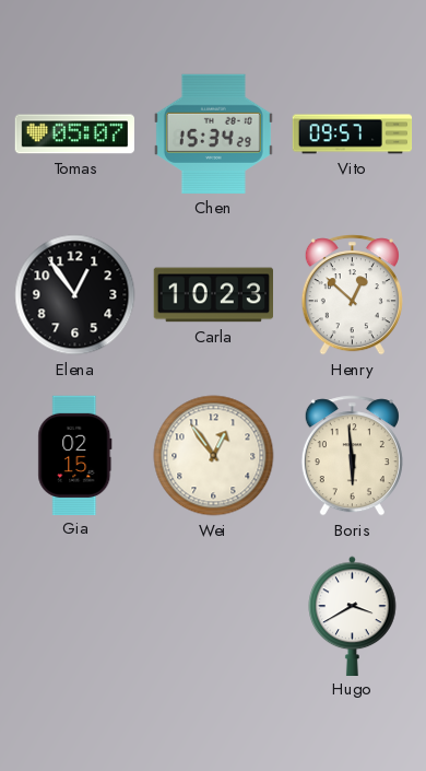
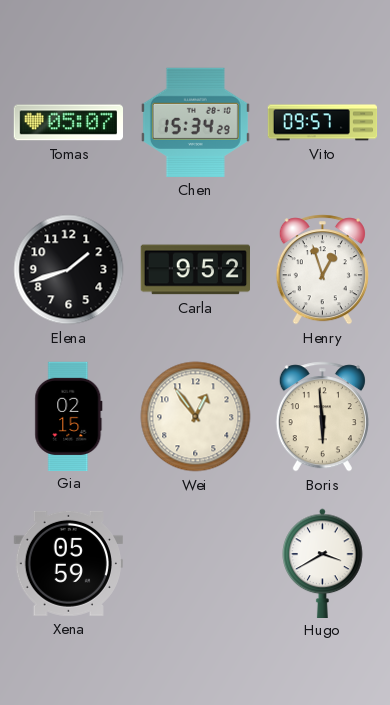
Elena: 12:54 -> 1:42
Carla: 10:23 -> 9:52
Henry: 12:52 -> 12:57
Xena: none -> 05:59
